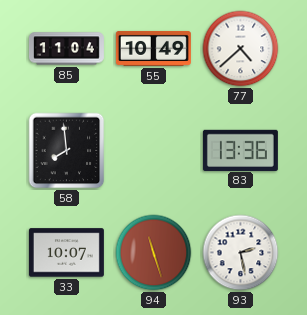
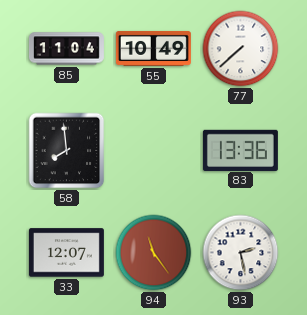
77: 4:38 -> 7:38
33: 10:07 -> 12:07
94: 11:27 -> 11:24
